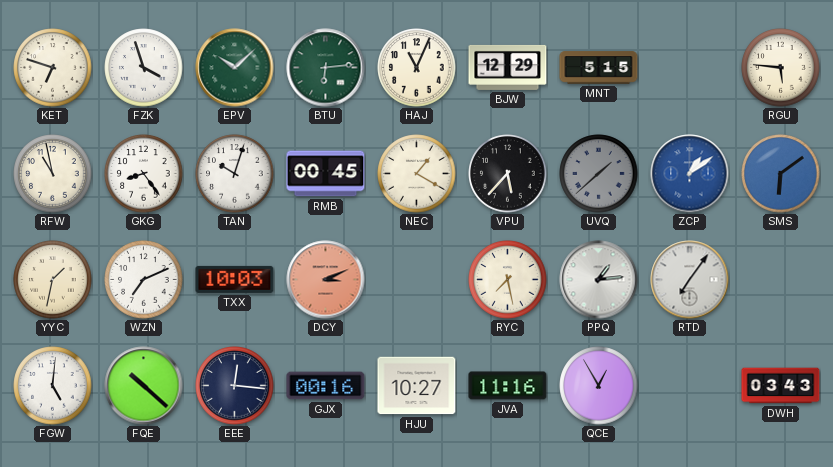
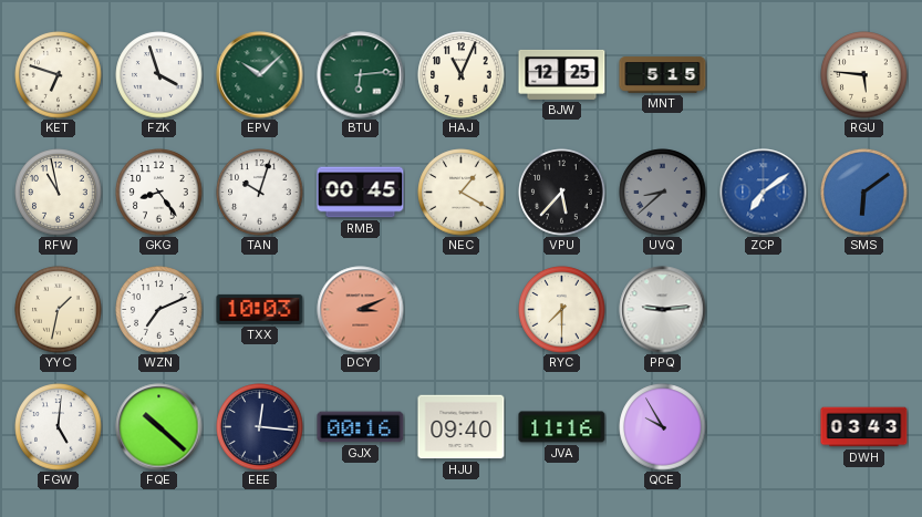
BJW: 12:29 -> 12:25
UVQ: 1:38 -> 8:38
ZCP: 1:09 -> 7:09
RYC: 7:28 -> 7:30
PPQ: 1:14 -> 9:14
RTD: 7:06 -> none
HJU: 10:27 -> 09:40
QCE: 12:55 -> 9:55
